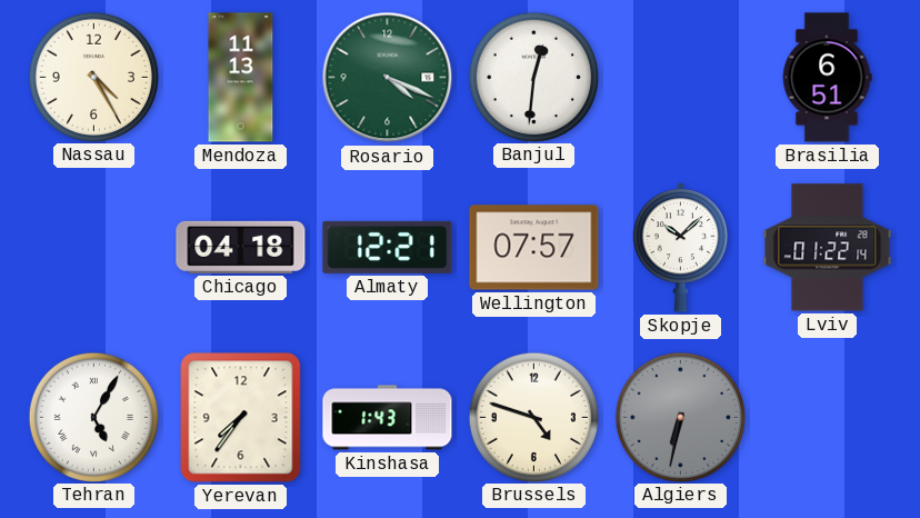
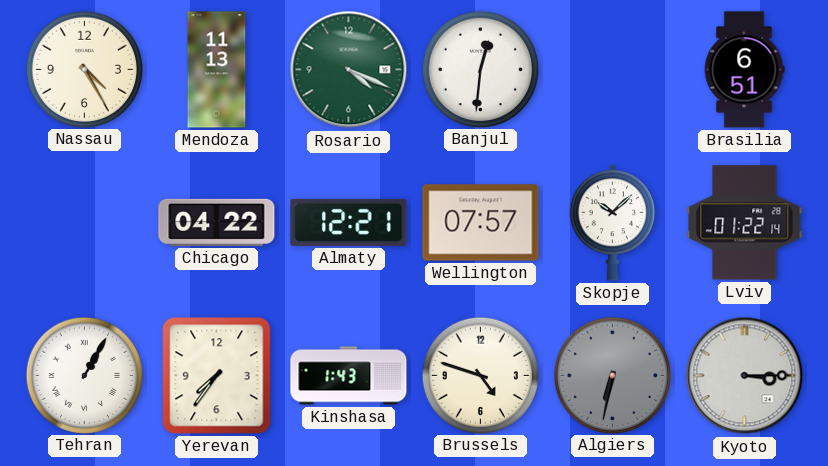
Chicago: 04:18 -> 04:22
Tehran: 5:05 -> 1:05
Kyoto: none -> 3:15
